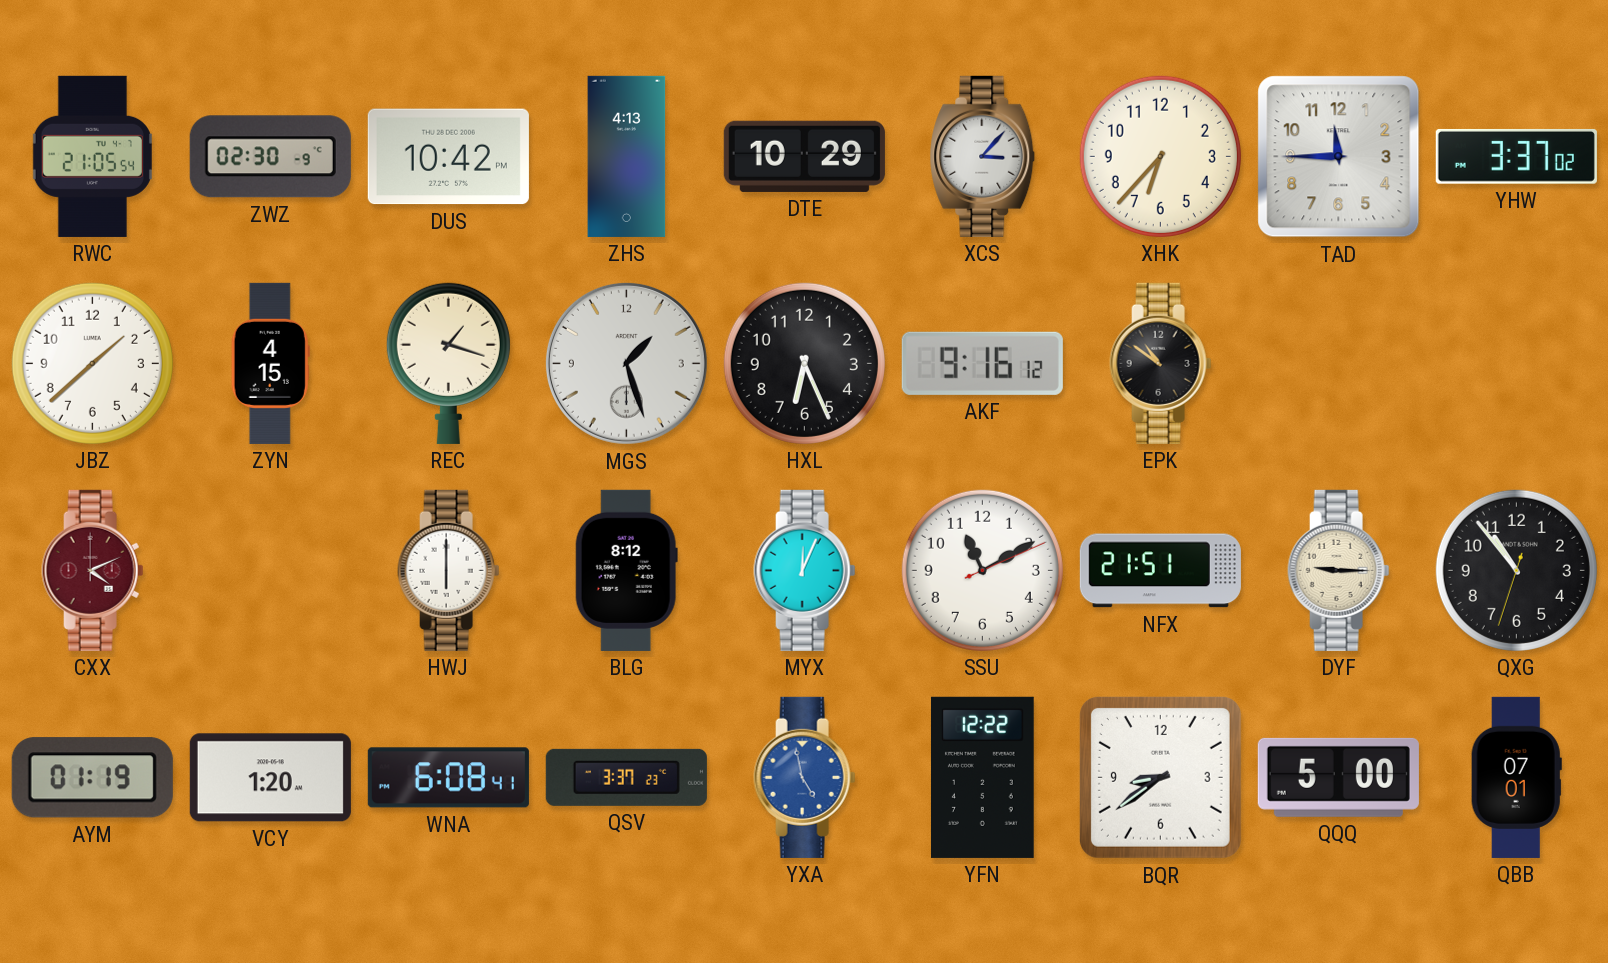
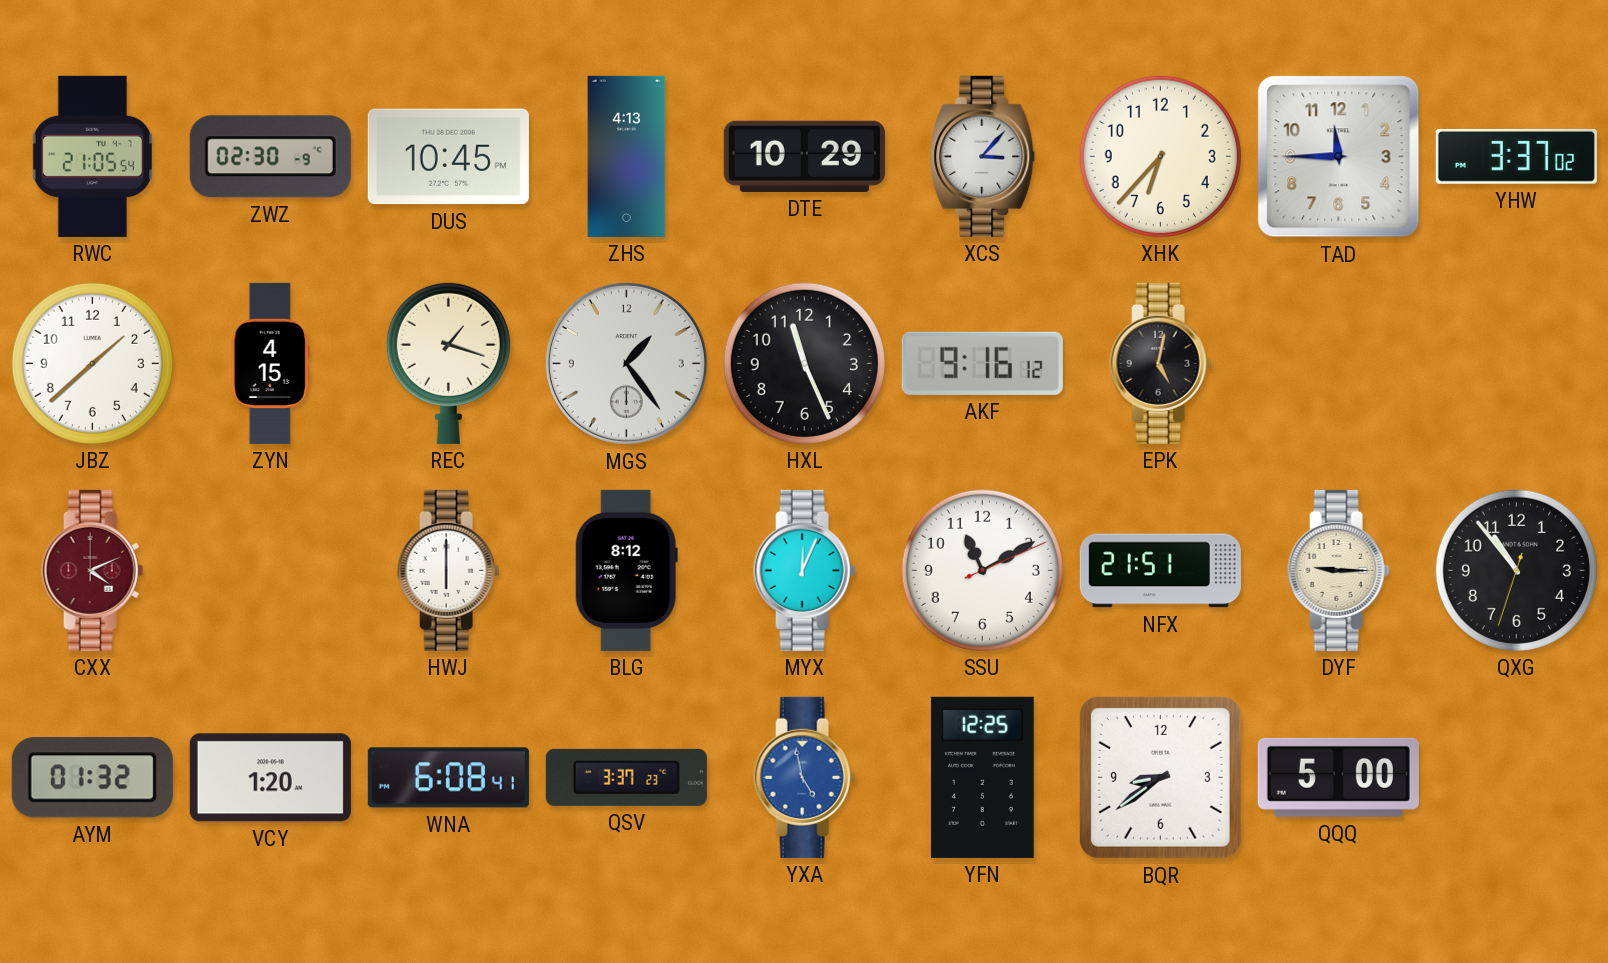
DUS: 10:42 -> 10:45
MGS: 1:27 -> 1:24
HXL: 6:26 -> 11:26
EPK: 10:51 -> 5:02
AYM: 01:19 -> 01:32
YFN: 12:22 -> 12:25
QBB: 07:01 -> none
